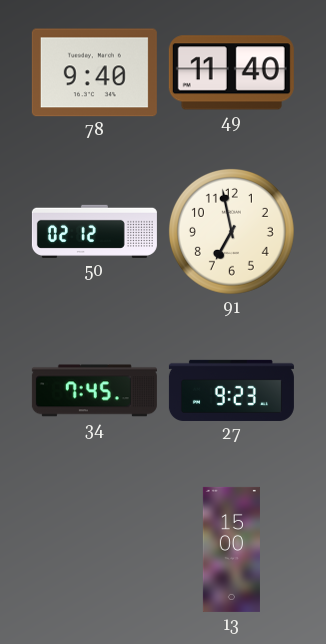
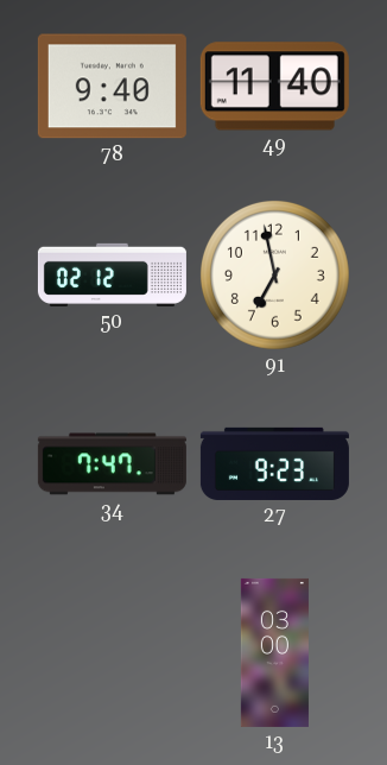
34: 7:45 -> 7:47
13: 15:00 -> 03:00
